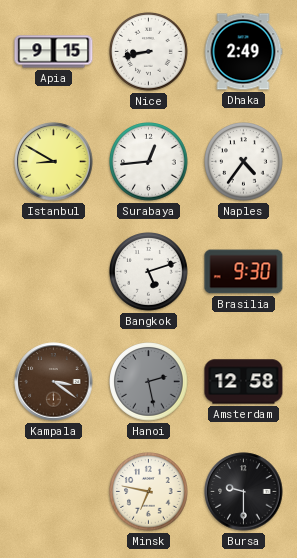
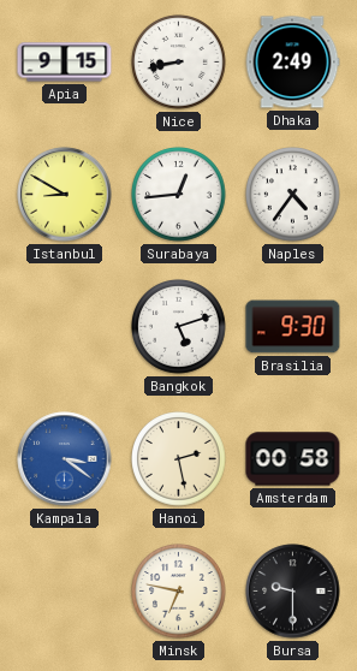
Kampala dial: brown -> blue
Hanoi dial: grey -> cream
Amsterdam: 12:58 -> 00:58
